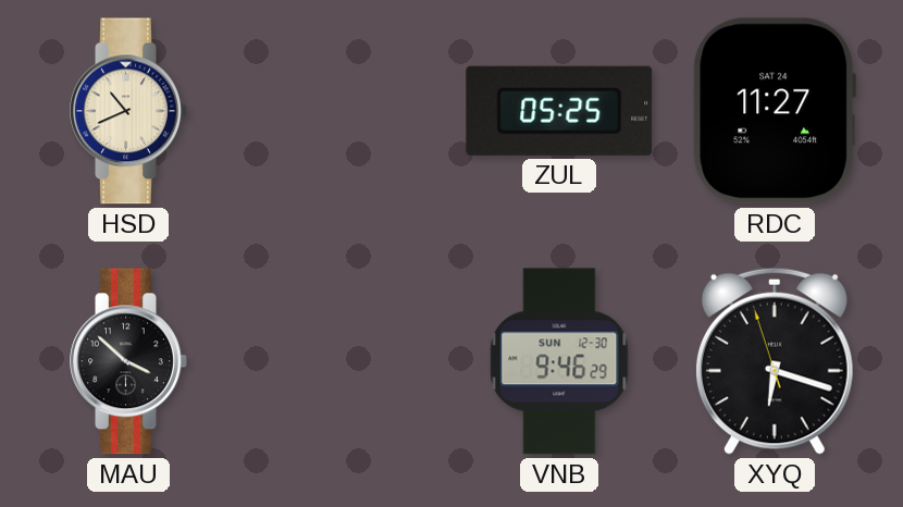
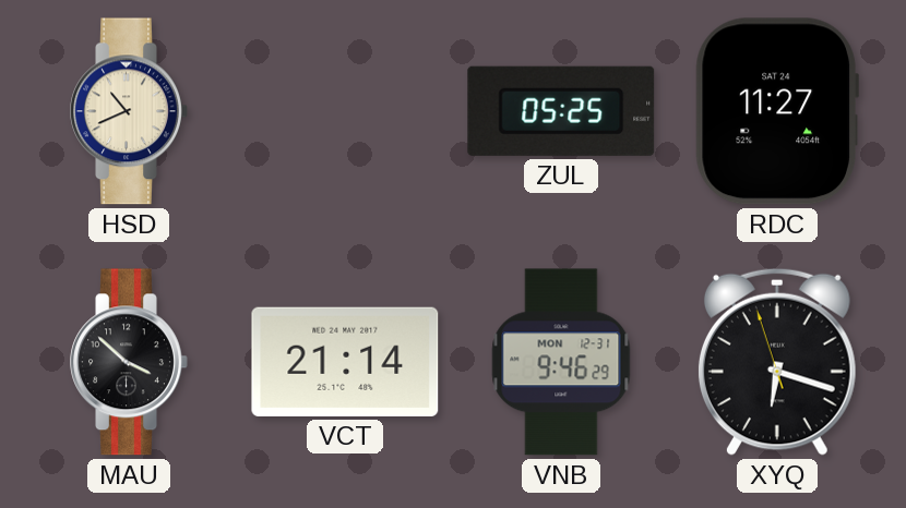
VCT: none -> 21:14
VNB date: SUN 12-30 -> MON 12-31
